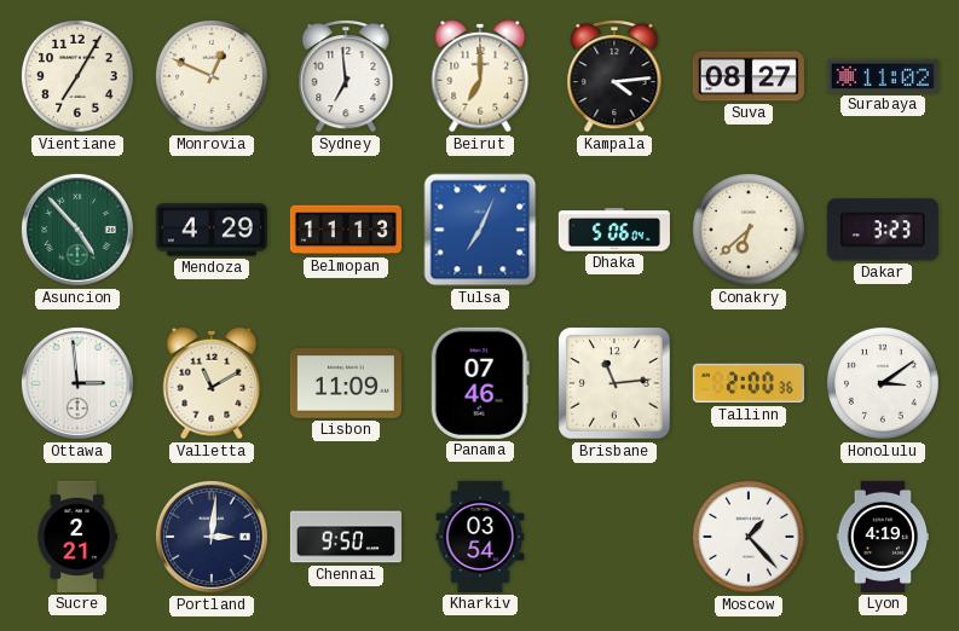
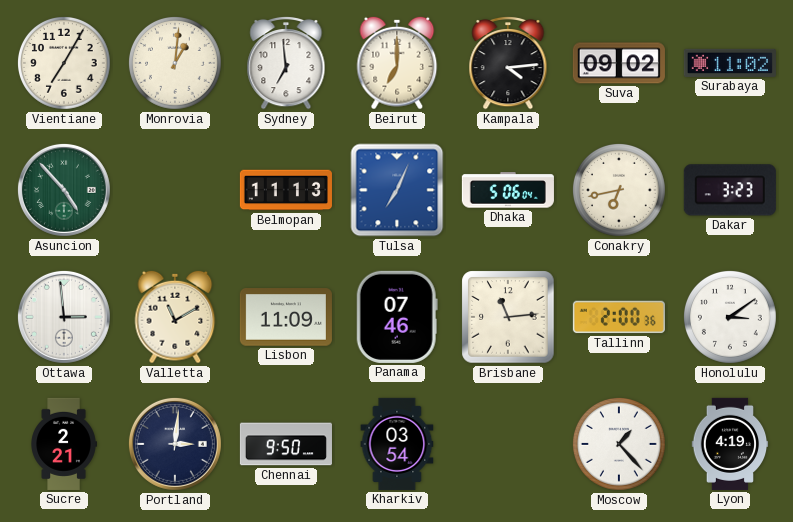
Monrovia: 12:49 -> 1:01
Suva: 08:27 -> 09:02
Mendoza: 4:29 -> none
Conakry: 6:38 -> 6:43
